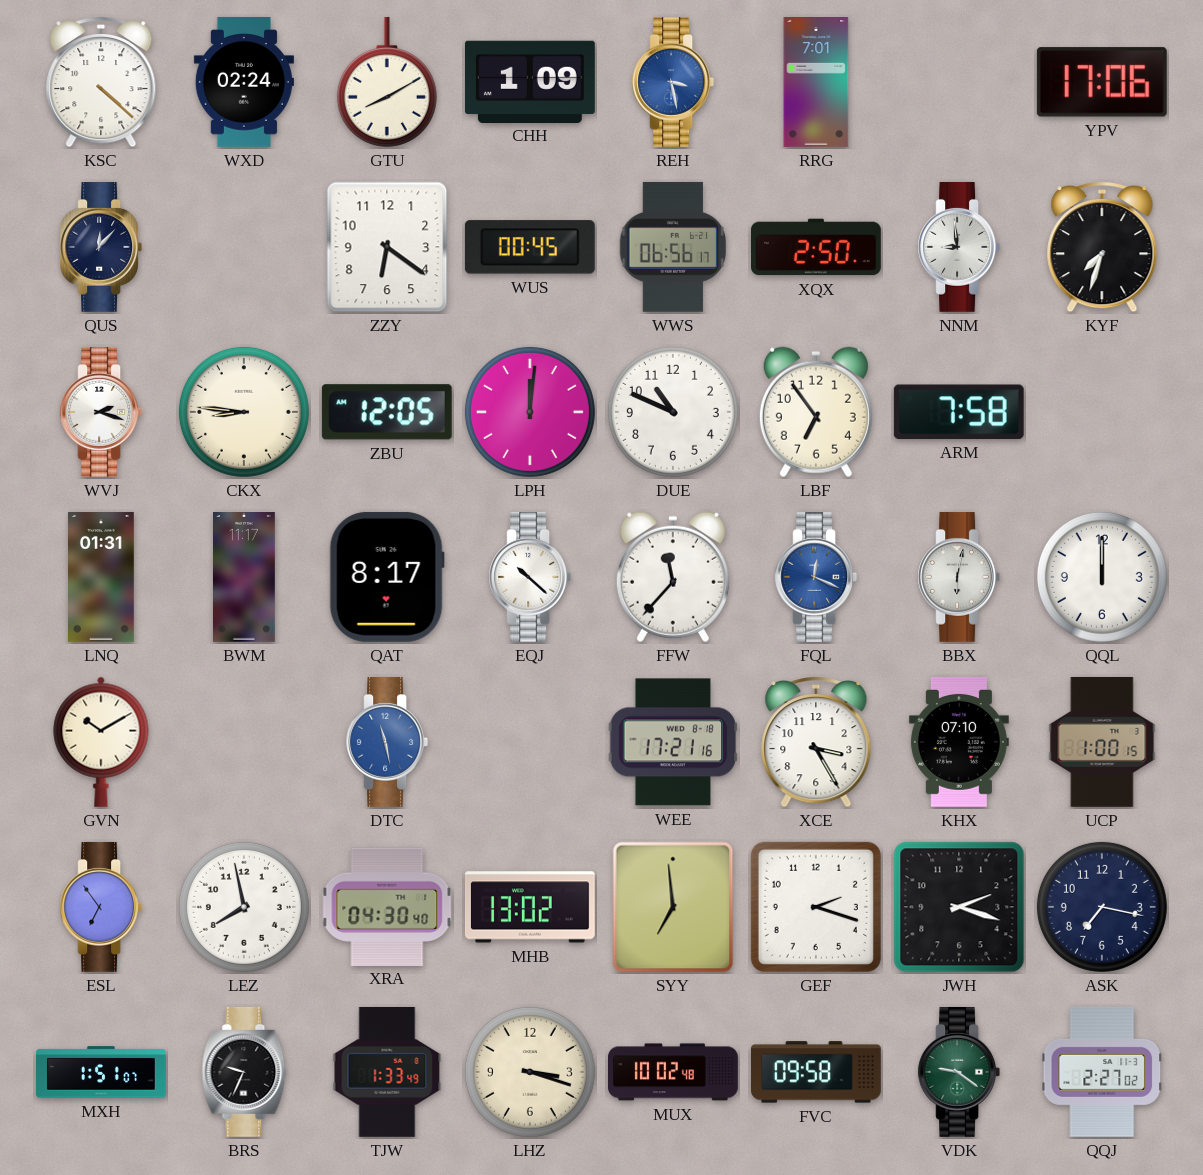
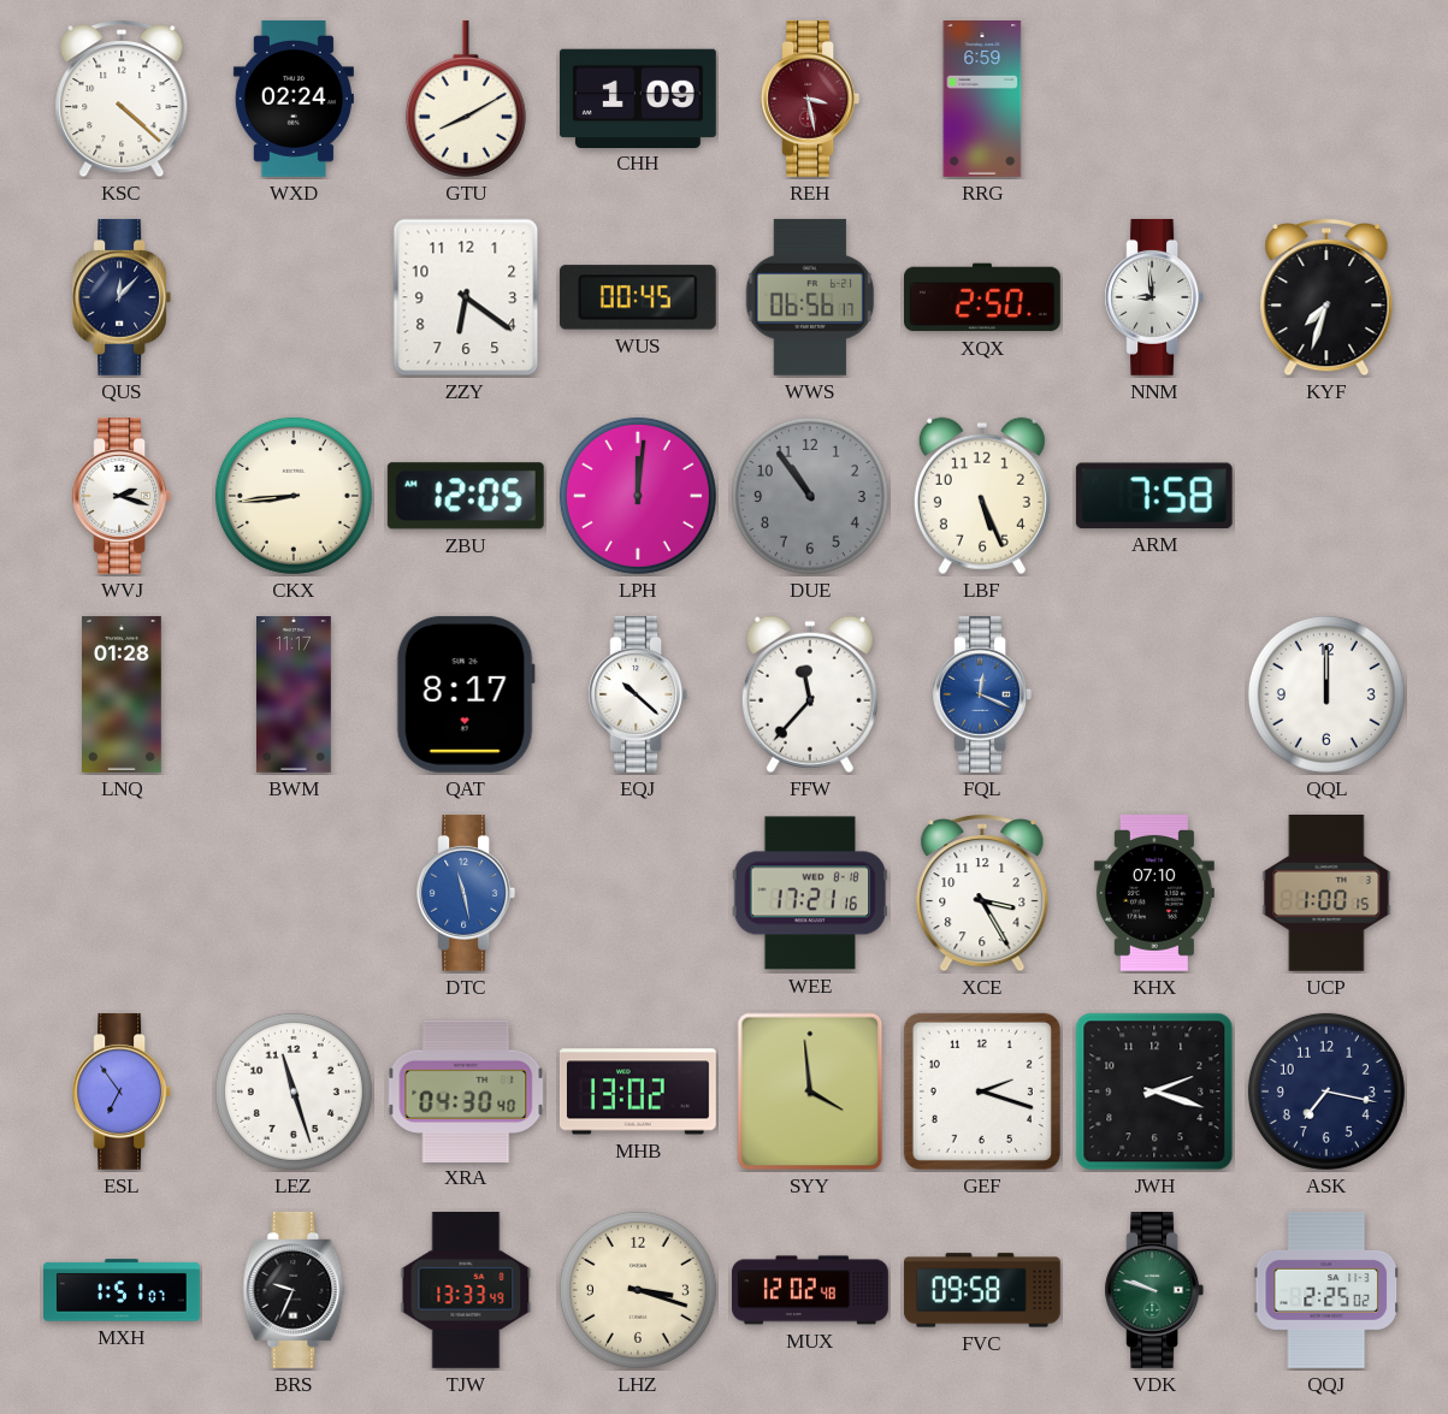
REH dial: blue -> burgundy
RRG: 7:01 -> 6:59
YPV: 17:06 -> none
CKX: 8:46 -> 8:44
DUE: 10:49 -> 10:54
DUE dial: white -> grey
LBF: 6:54 -> 5:26
LNQ: 01:31 -> 01:28
BBX: 6:02 -> none
GVN: 10:10 -> none
LEZ: 7:58 -> 11:27
SYY: 6:59 -> 3:59
TJW: 1:33 -> 13:33
MUX: 10:02 -> 12:02
VDK: 9:21 -> 9:48
QQJ: 2:27 -> 2:25
